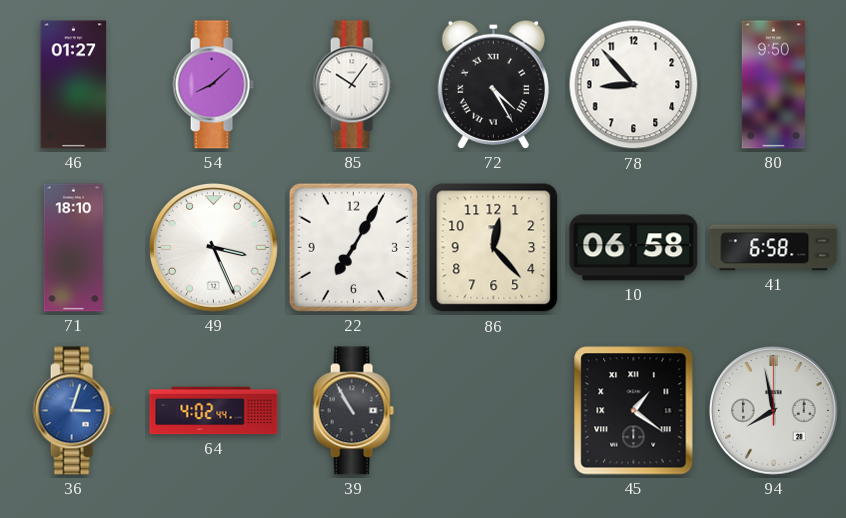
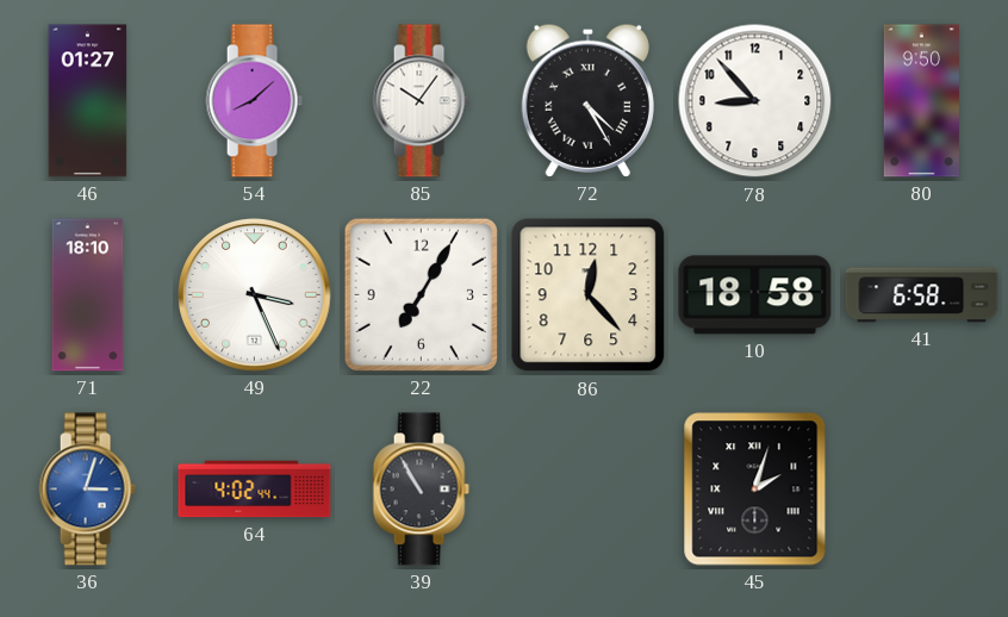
10: 06:58 -> 18:58
45: 1:21 -> 2:03
94: 7:58 -> none
